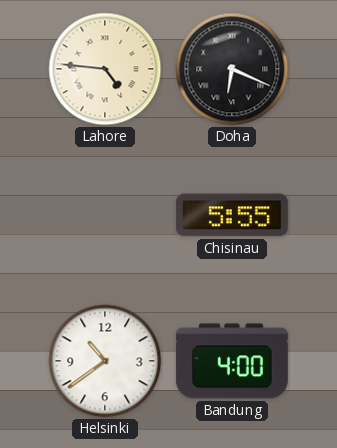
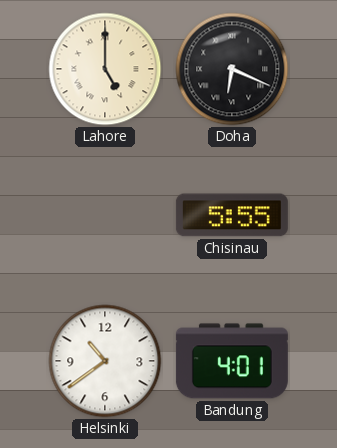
Lahore: 4:46 -> 5:00
Bandung: 4:00 -> 4:01
